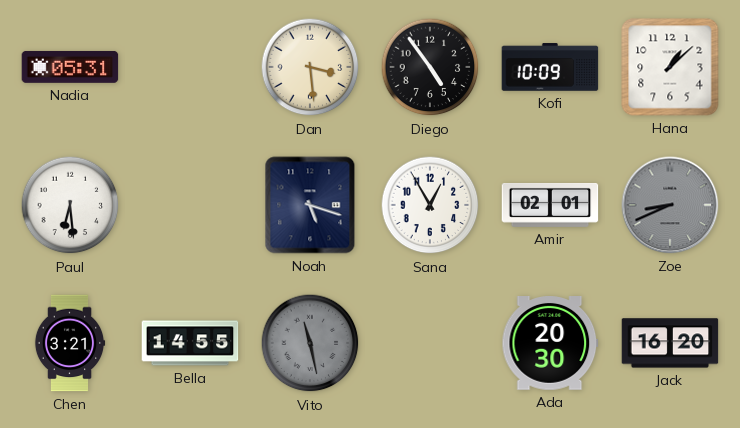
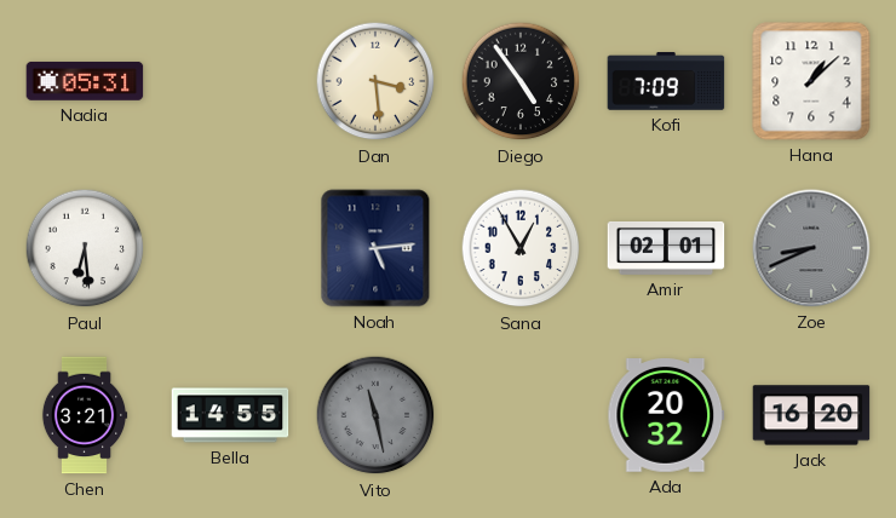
Kofi: 10:09 -> 7:09
Noah: 5:18 -> 5:14
Ada: 20:30 -> 20:32
